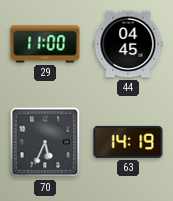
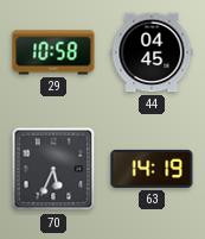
29: 11:00 -> 10:58
